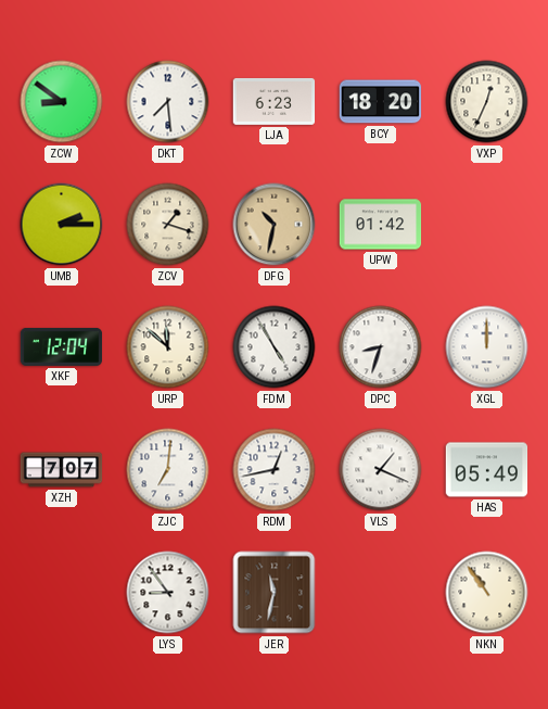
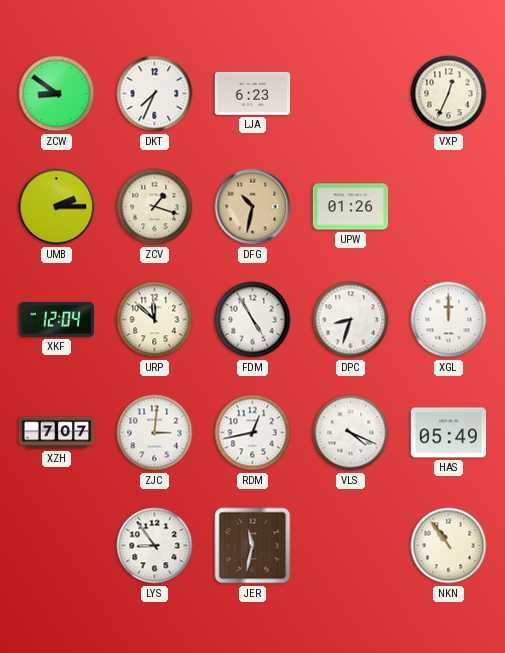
DKT: 7:29 -> 7:34
BCY: 18:20 -> none
UPW: 01:42 -> 01:26
ZJC: 7:01 -> 3:01
VLS: 1:19 -> 4:19
